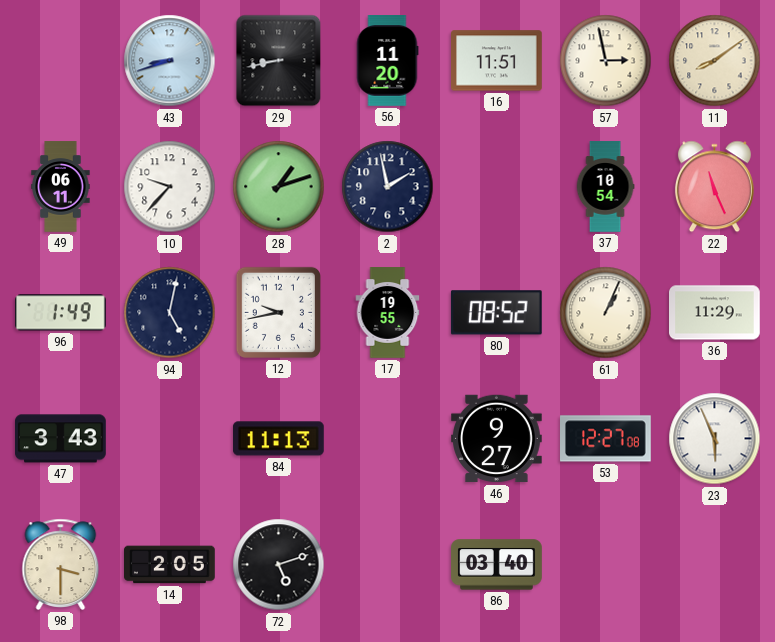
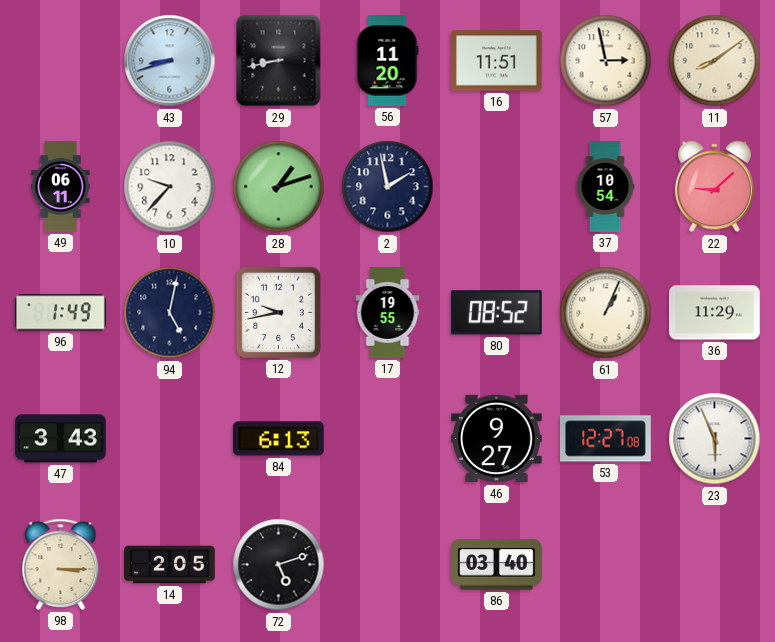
22: 11:26 -> 9:08
84: 11:13 -> 6:13
98: 3:30 -> 3:15
